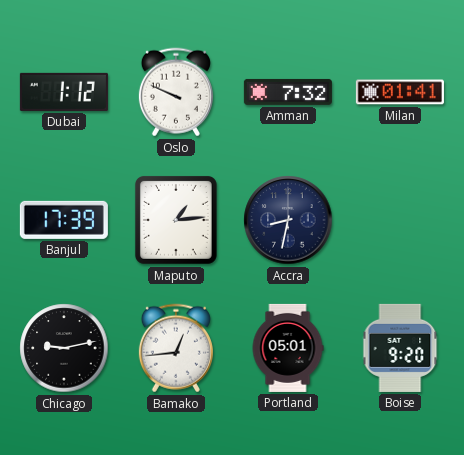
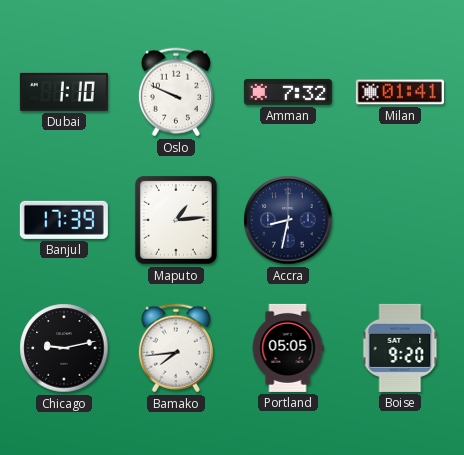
Dubai: 1:12 -> 1:10
Bamako: 12:44 -> 7:44
Portland: 05:01 -> 05:05
